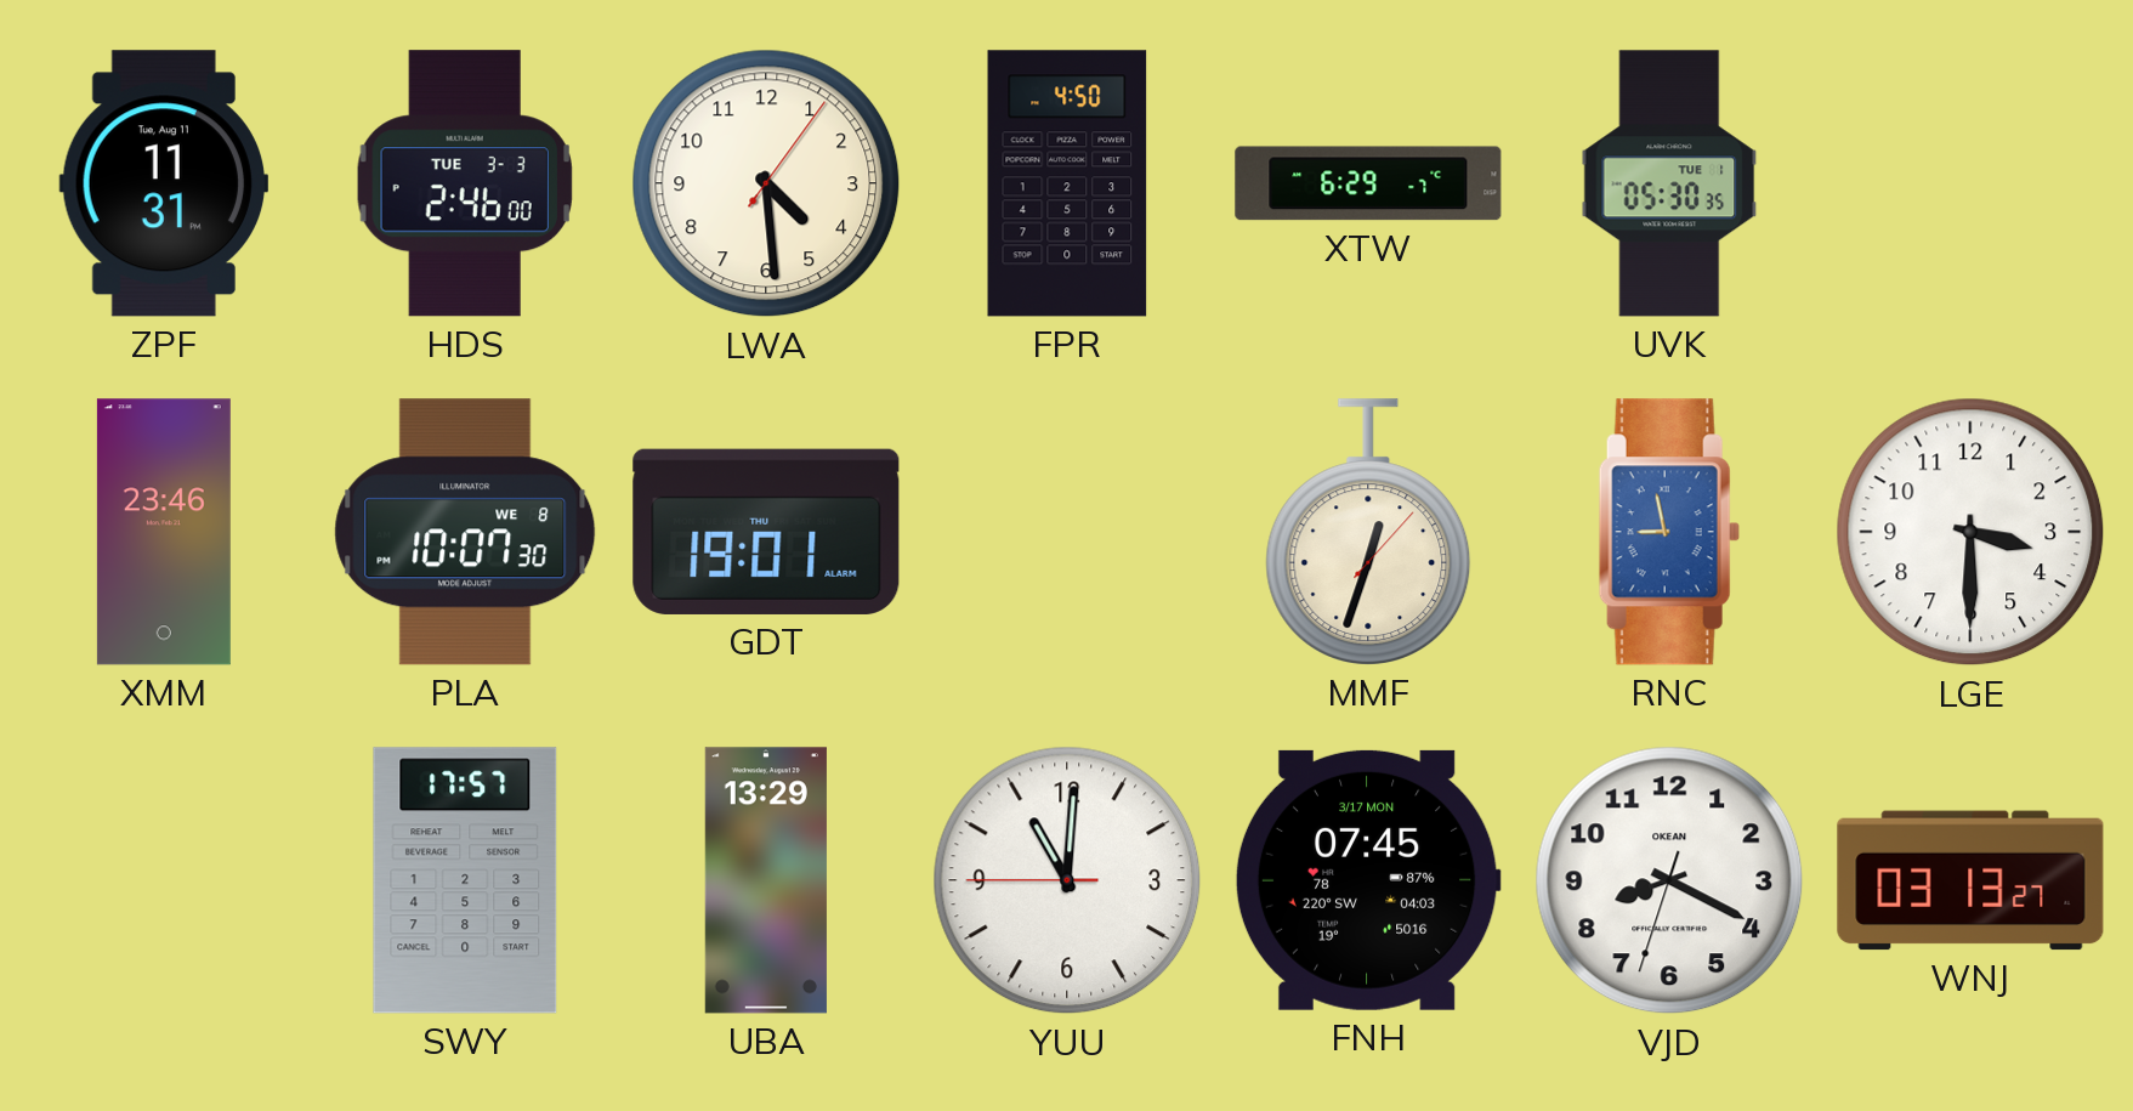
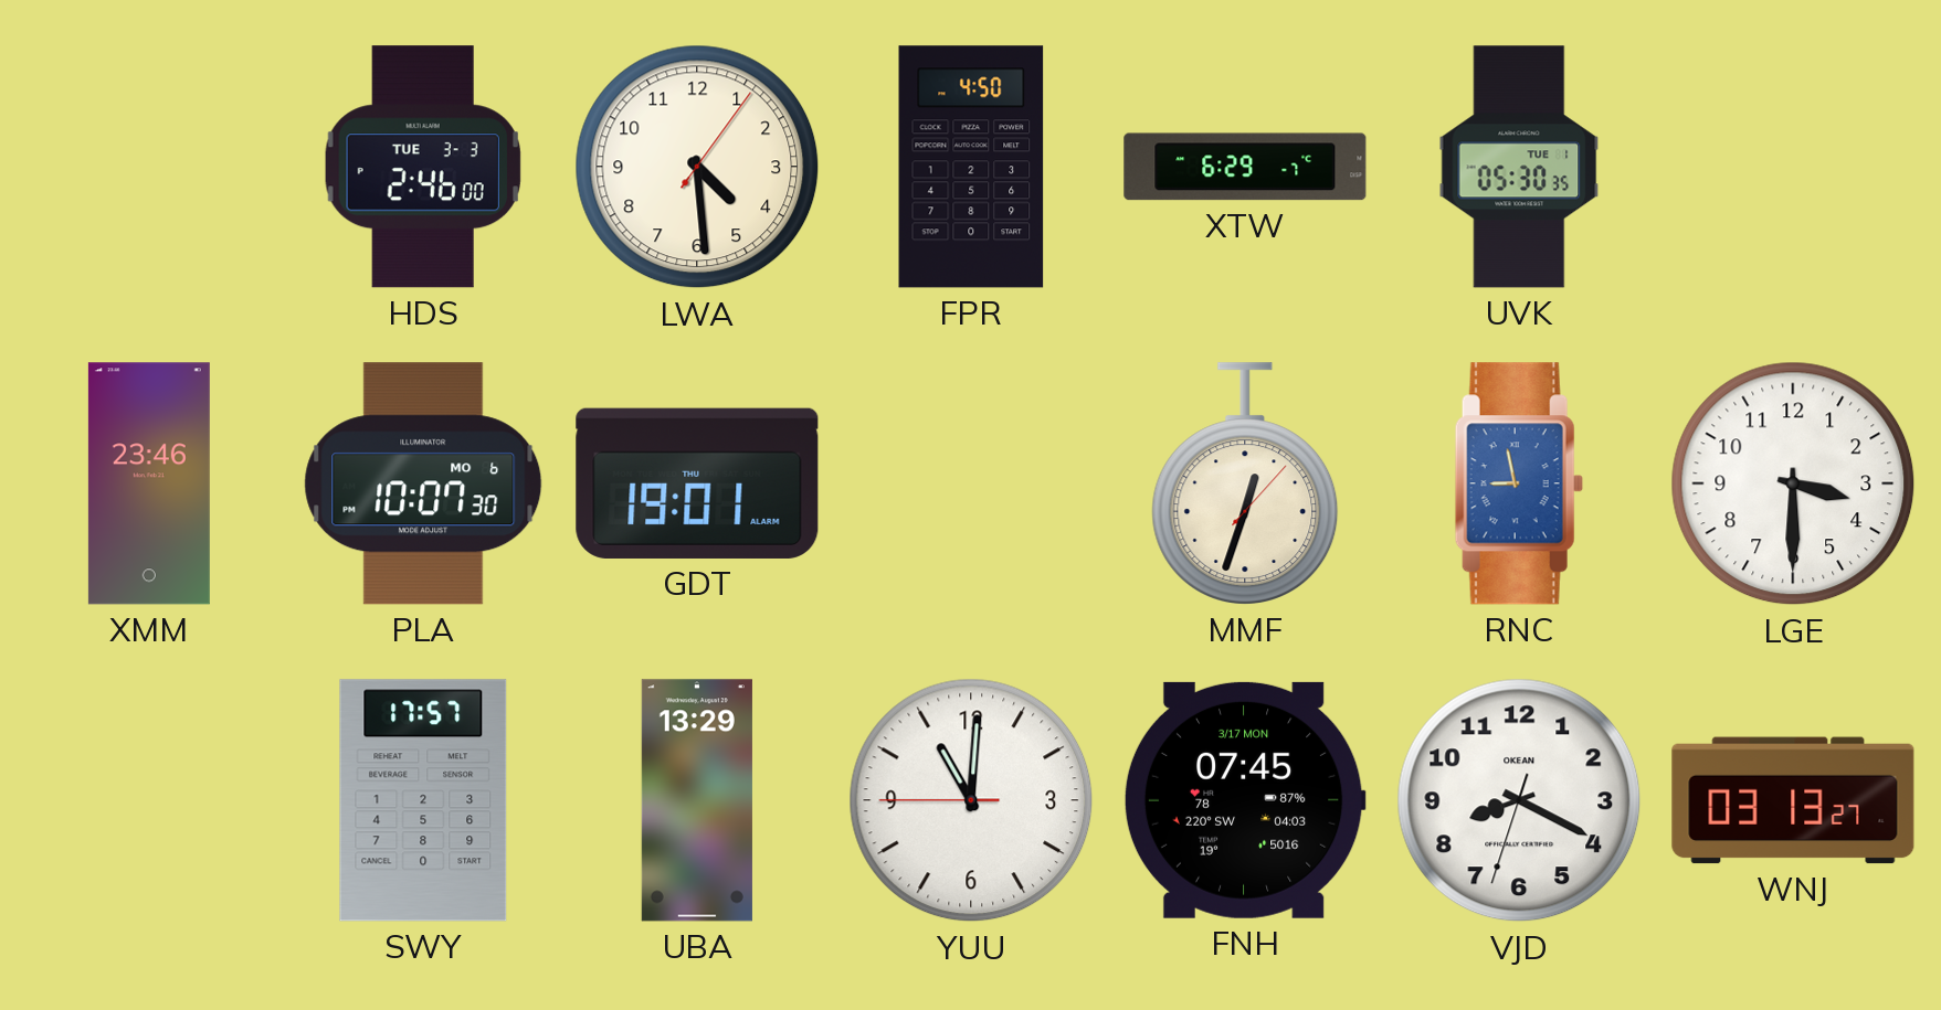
ZPF: 11:31 -> none
PLA date: WE 8 -> MO 6
